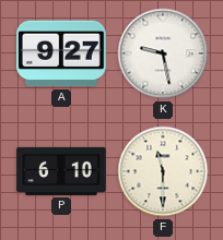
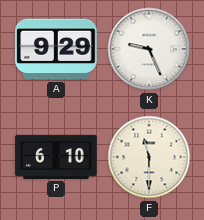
A: 9:27 -> 9:29
K: 9:28 -> 9:26
